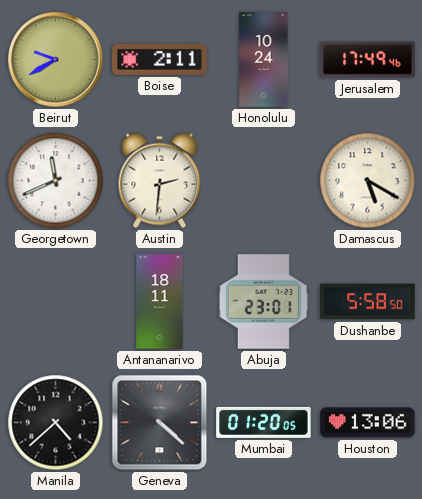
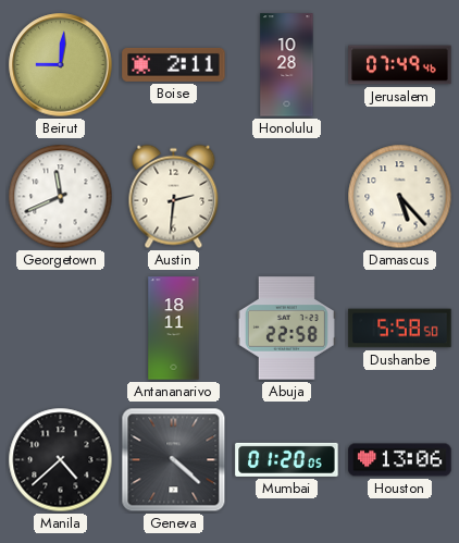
Beirut: 9:40 -> 9:01
Honolulu: 10:24 -> 10:28
Jerusalem: 17:49 -> 07:49
Damascus: 5:20 -> 5:23
Abuja: 23:01 -> 22:58
